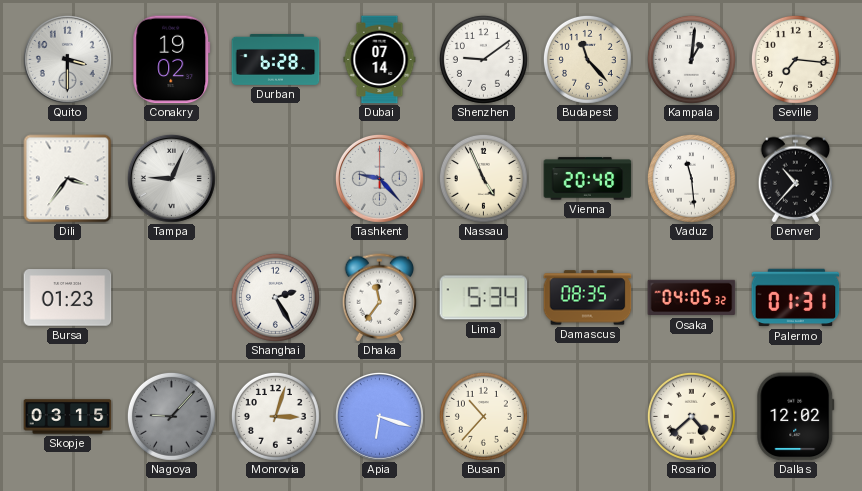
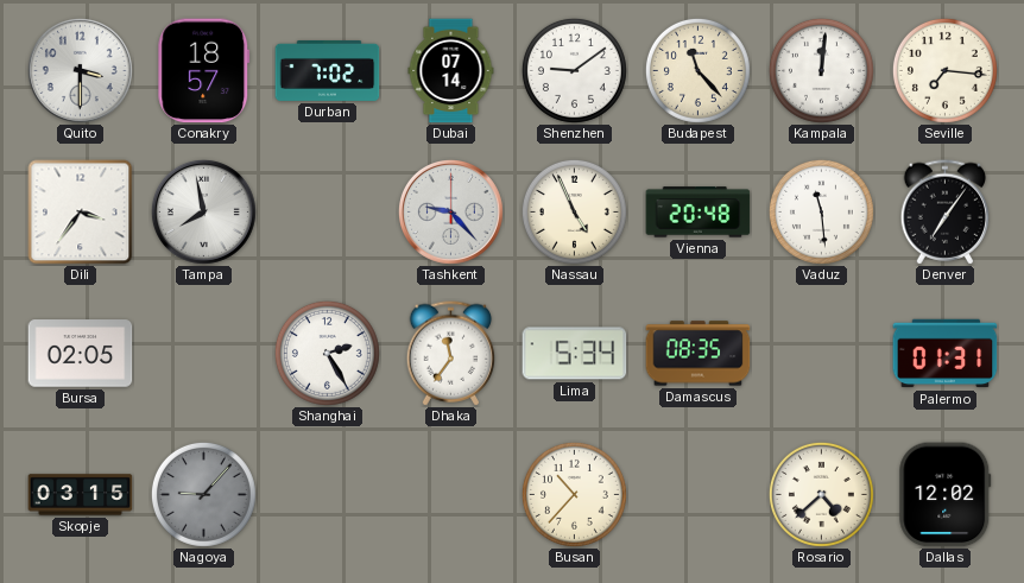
Conakry: 19:02 -> 18:57
Durban: 6:28 -> 7:02
Kampala: 1:01 -> 12:01
Tampa: 9:04 -> 7:58
Denver: 10:37 -> 7:06
Bursa: 01:23 -> 02:05
Osaka: 04:05 -> none
Monrovia: 3:03 -> none
Apia: 6:18 -> none
